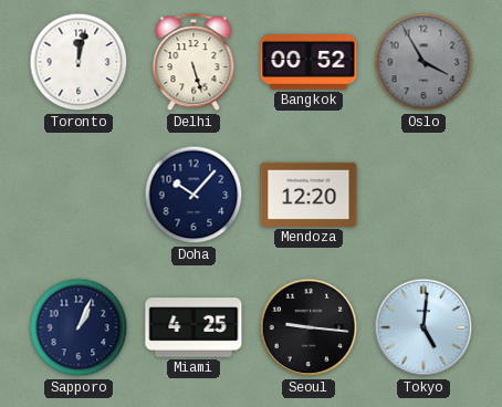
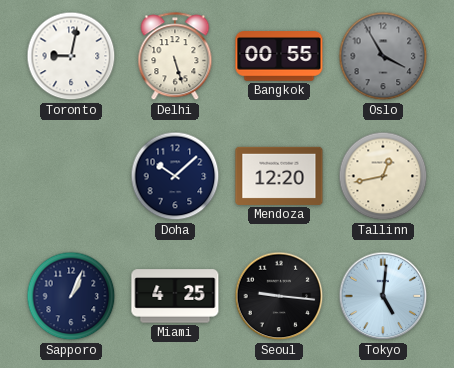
Toronto: 12:02 -> 9:02
Bangkok: 00:52 -> 00:55
Doha: 10:07 -> 10:08
Tallinn: none -> 12:43
